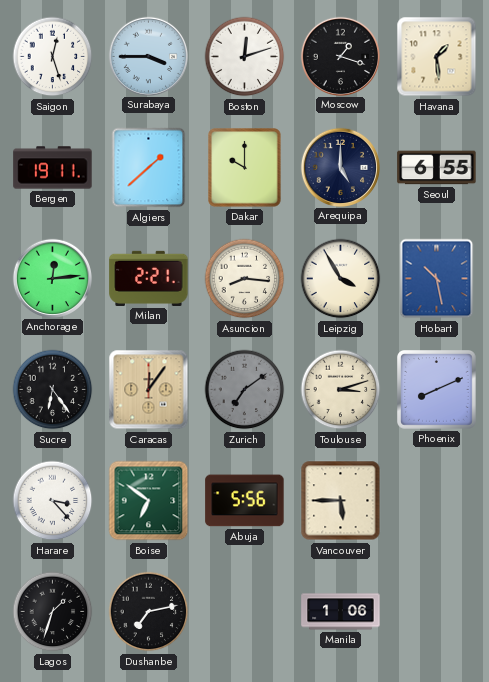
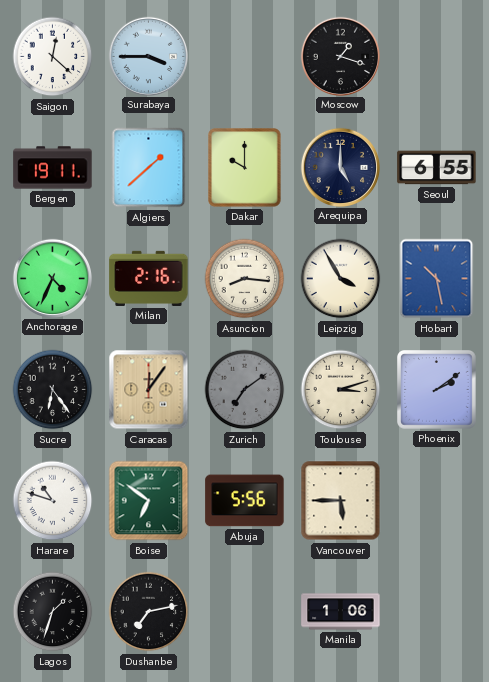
Saigon: 12:27 -> 12:22
Boston: 12:12 -> none
Havana: 1:29 -> none
Anchorage: 12:14 -> 4:34
Milan: 2:21 -> 2:16
Phoenix: 8:11 -> 2:09
Harare: 3:23 -> 10:48
